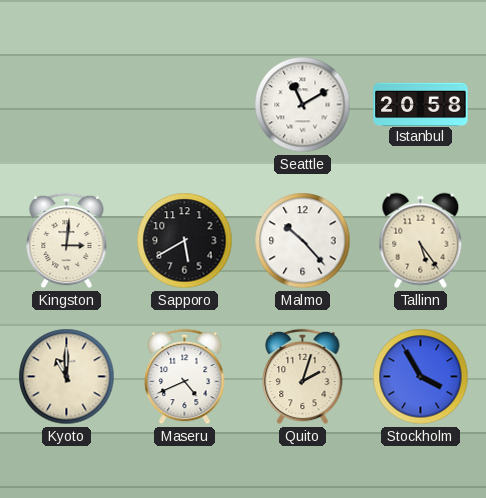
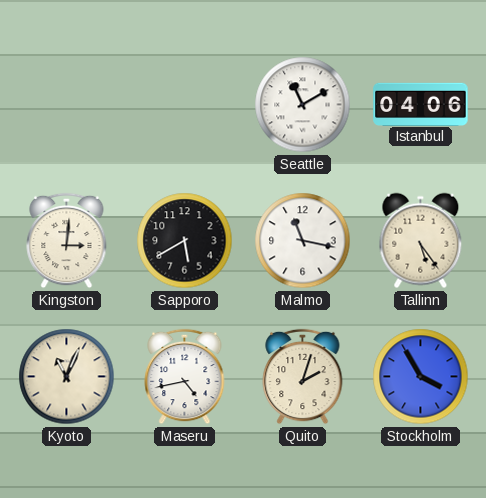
Istanbul: 20:58 -> 04:06
Malmo: 10:23 -> 11:17
Kyoto: 11:00 -> 11:04
Maseru: 4:41 -> 4:43
